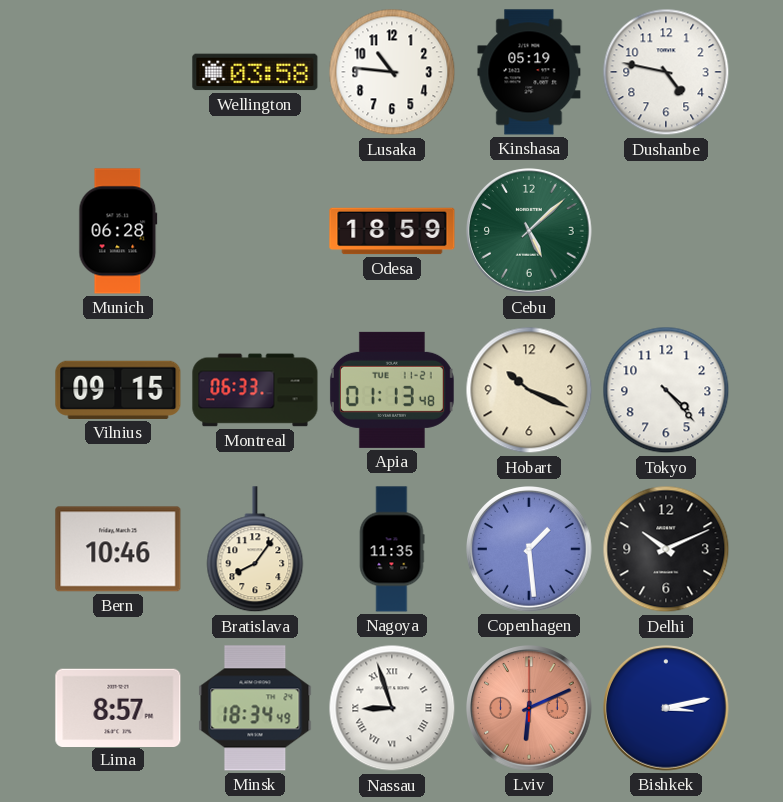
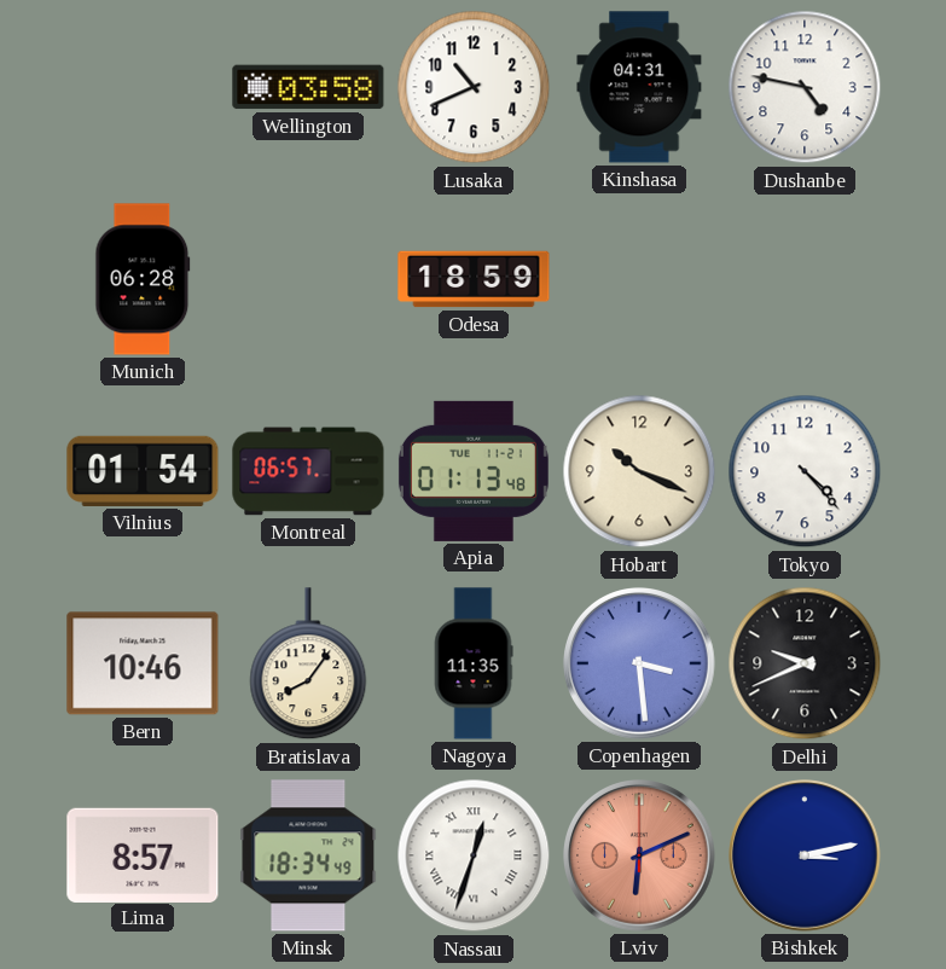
Lusaka: 10:46 -> 10:41
Kinshasa: 05:19 -> 04:31
Cebu: 5:08 -> none
Vilnius: 09:15 -> 01:54
Montreal: 06:33 -> 06:57
Copenhagen: 1:29 -> 3:29
Delhi: 10:11 -> 9:41
Nassau: 8:57 -> 12:33
